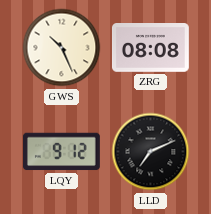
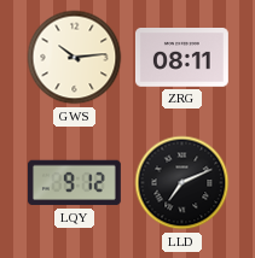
GWS: 10:26 -> 10:14
ZRG: 08:08 -> 08:11
